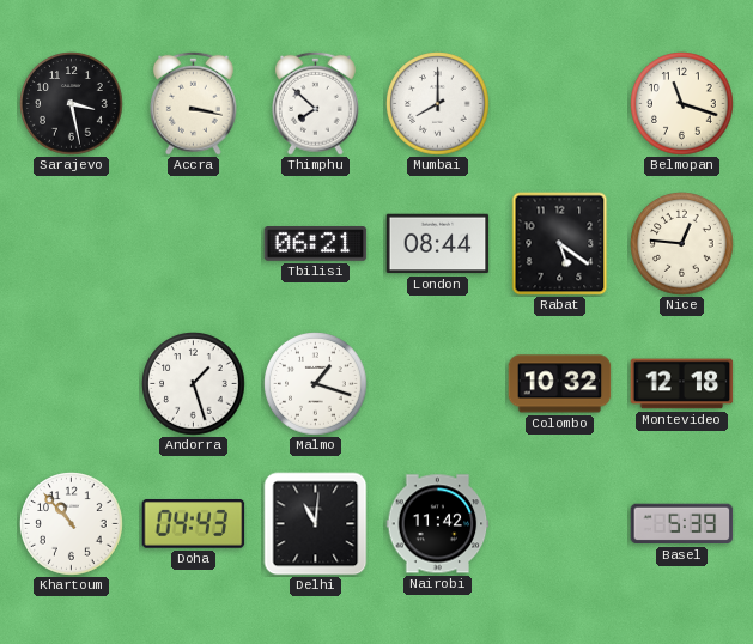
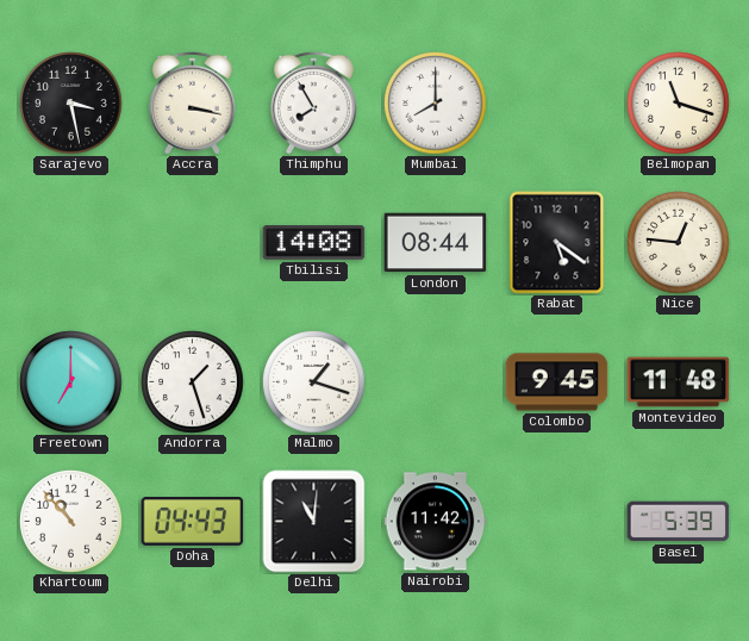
Thimphu: 7:52 -> 7:55
Tbilisi: 06:21 -> 14:08
Freetown: none -> 7:00
Colombo: 10:32 -> 9:45
Montevideo: 12:18 -> 11:48
